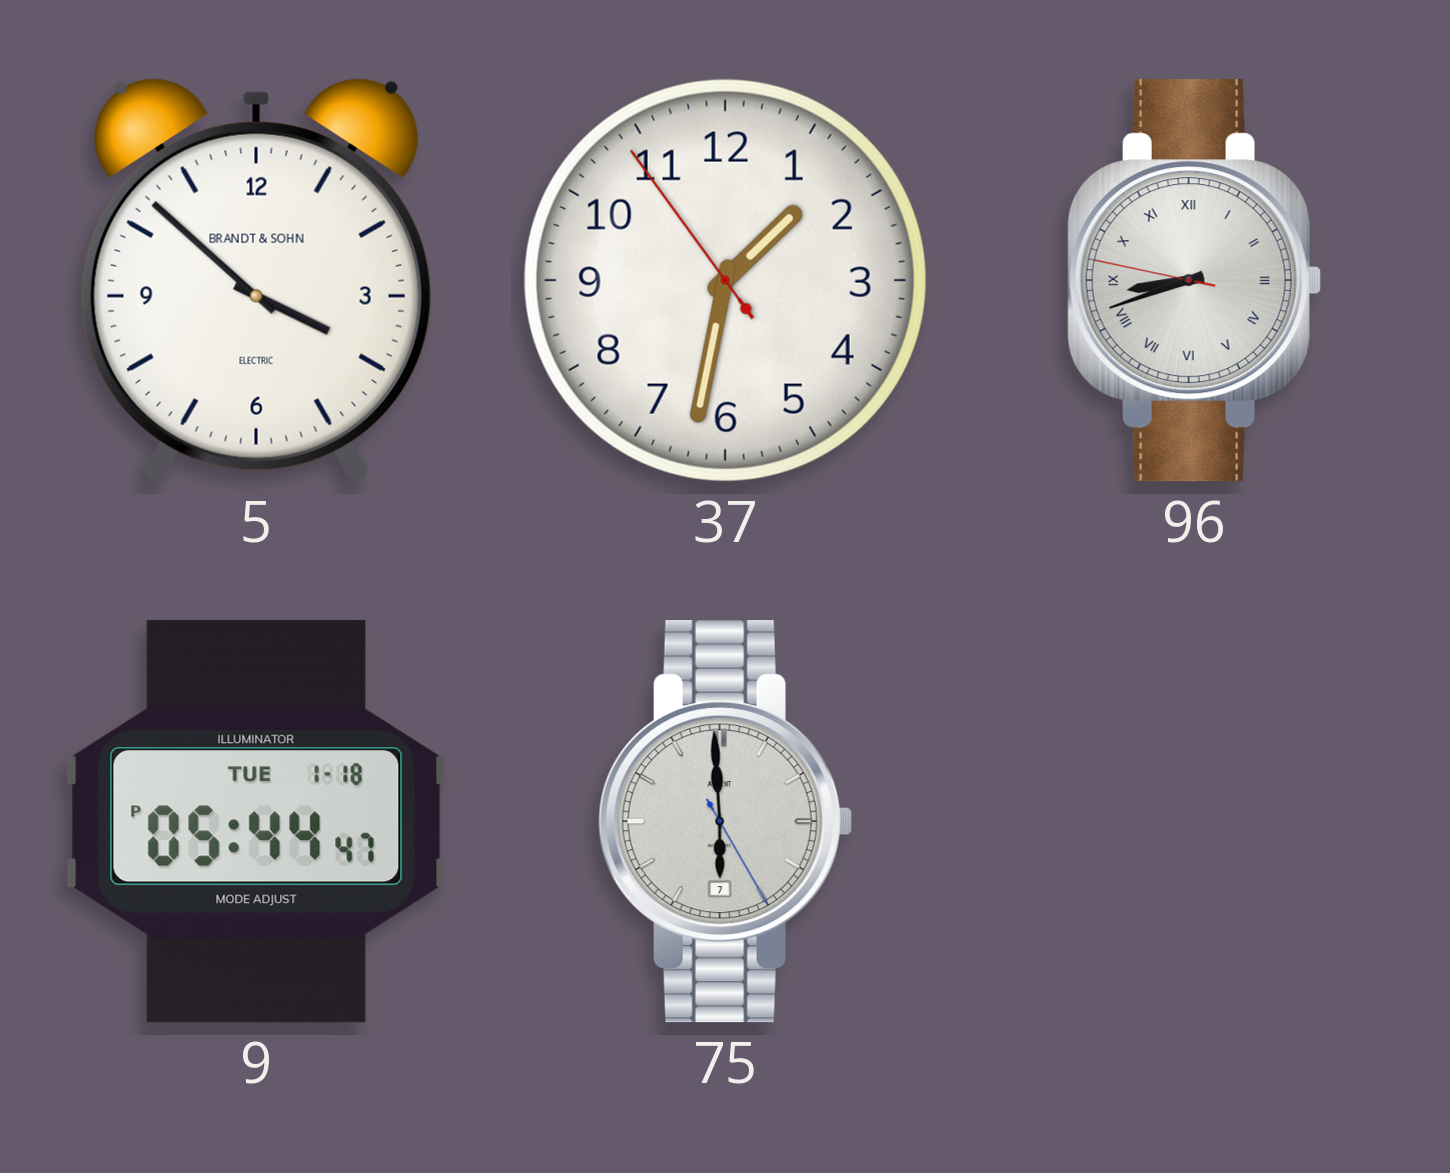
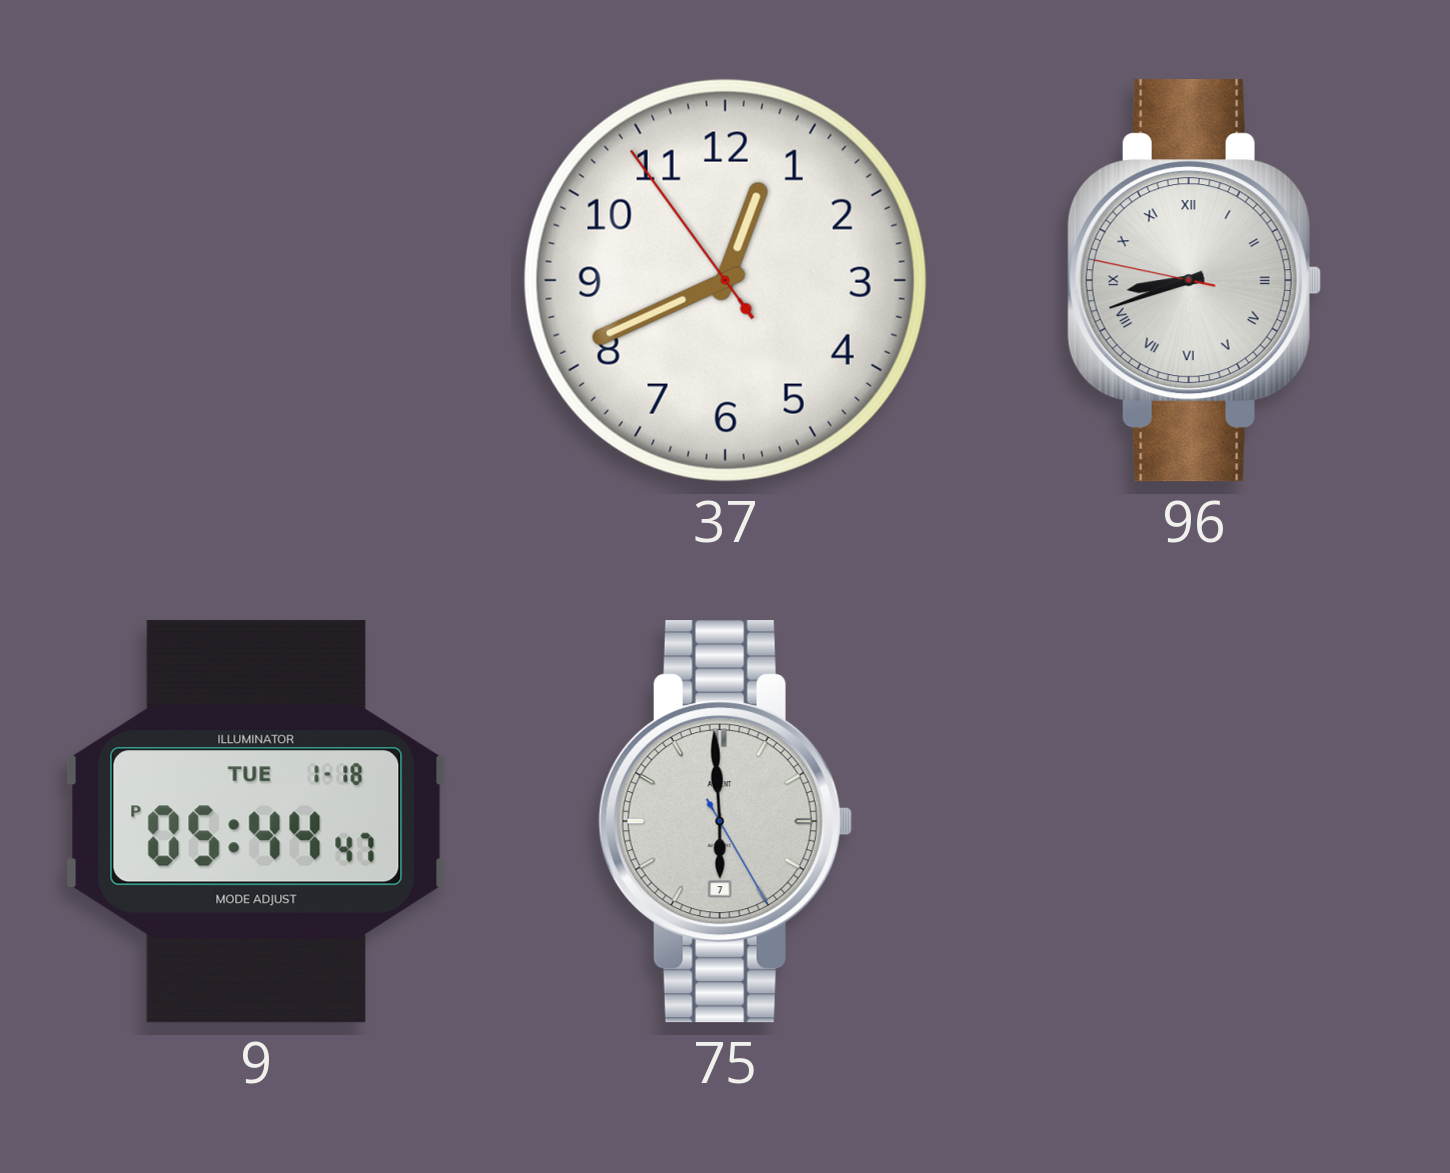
5: 3:52 -> none
37: 1:31 -> 12:40
